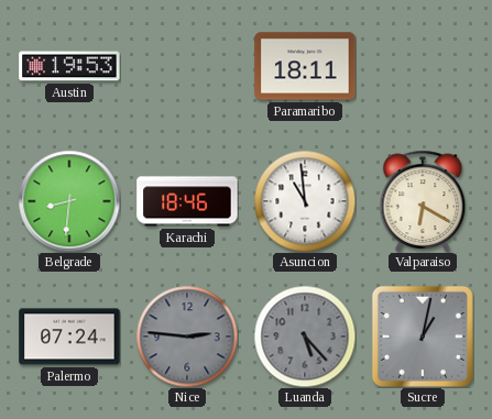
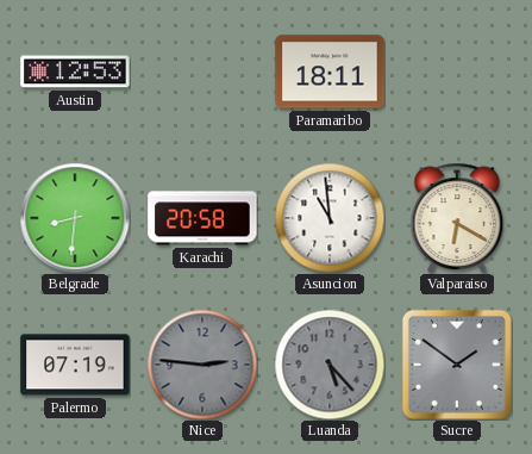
Austin: 19:53 -> 12:53
Karachi: 18:46 -> 20:58
Palermo: 07:24 -> 07:19
Sucre: 1:02 -> 1:51
